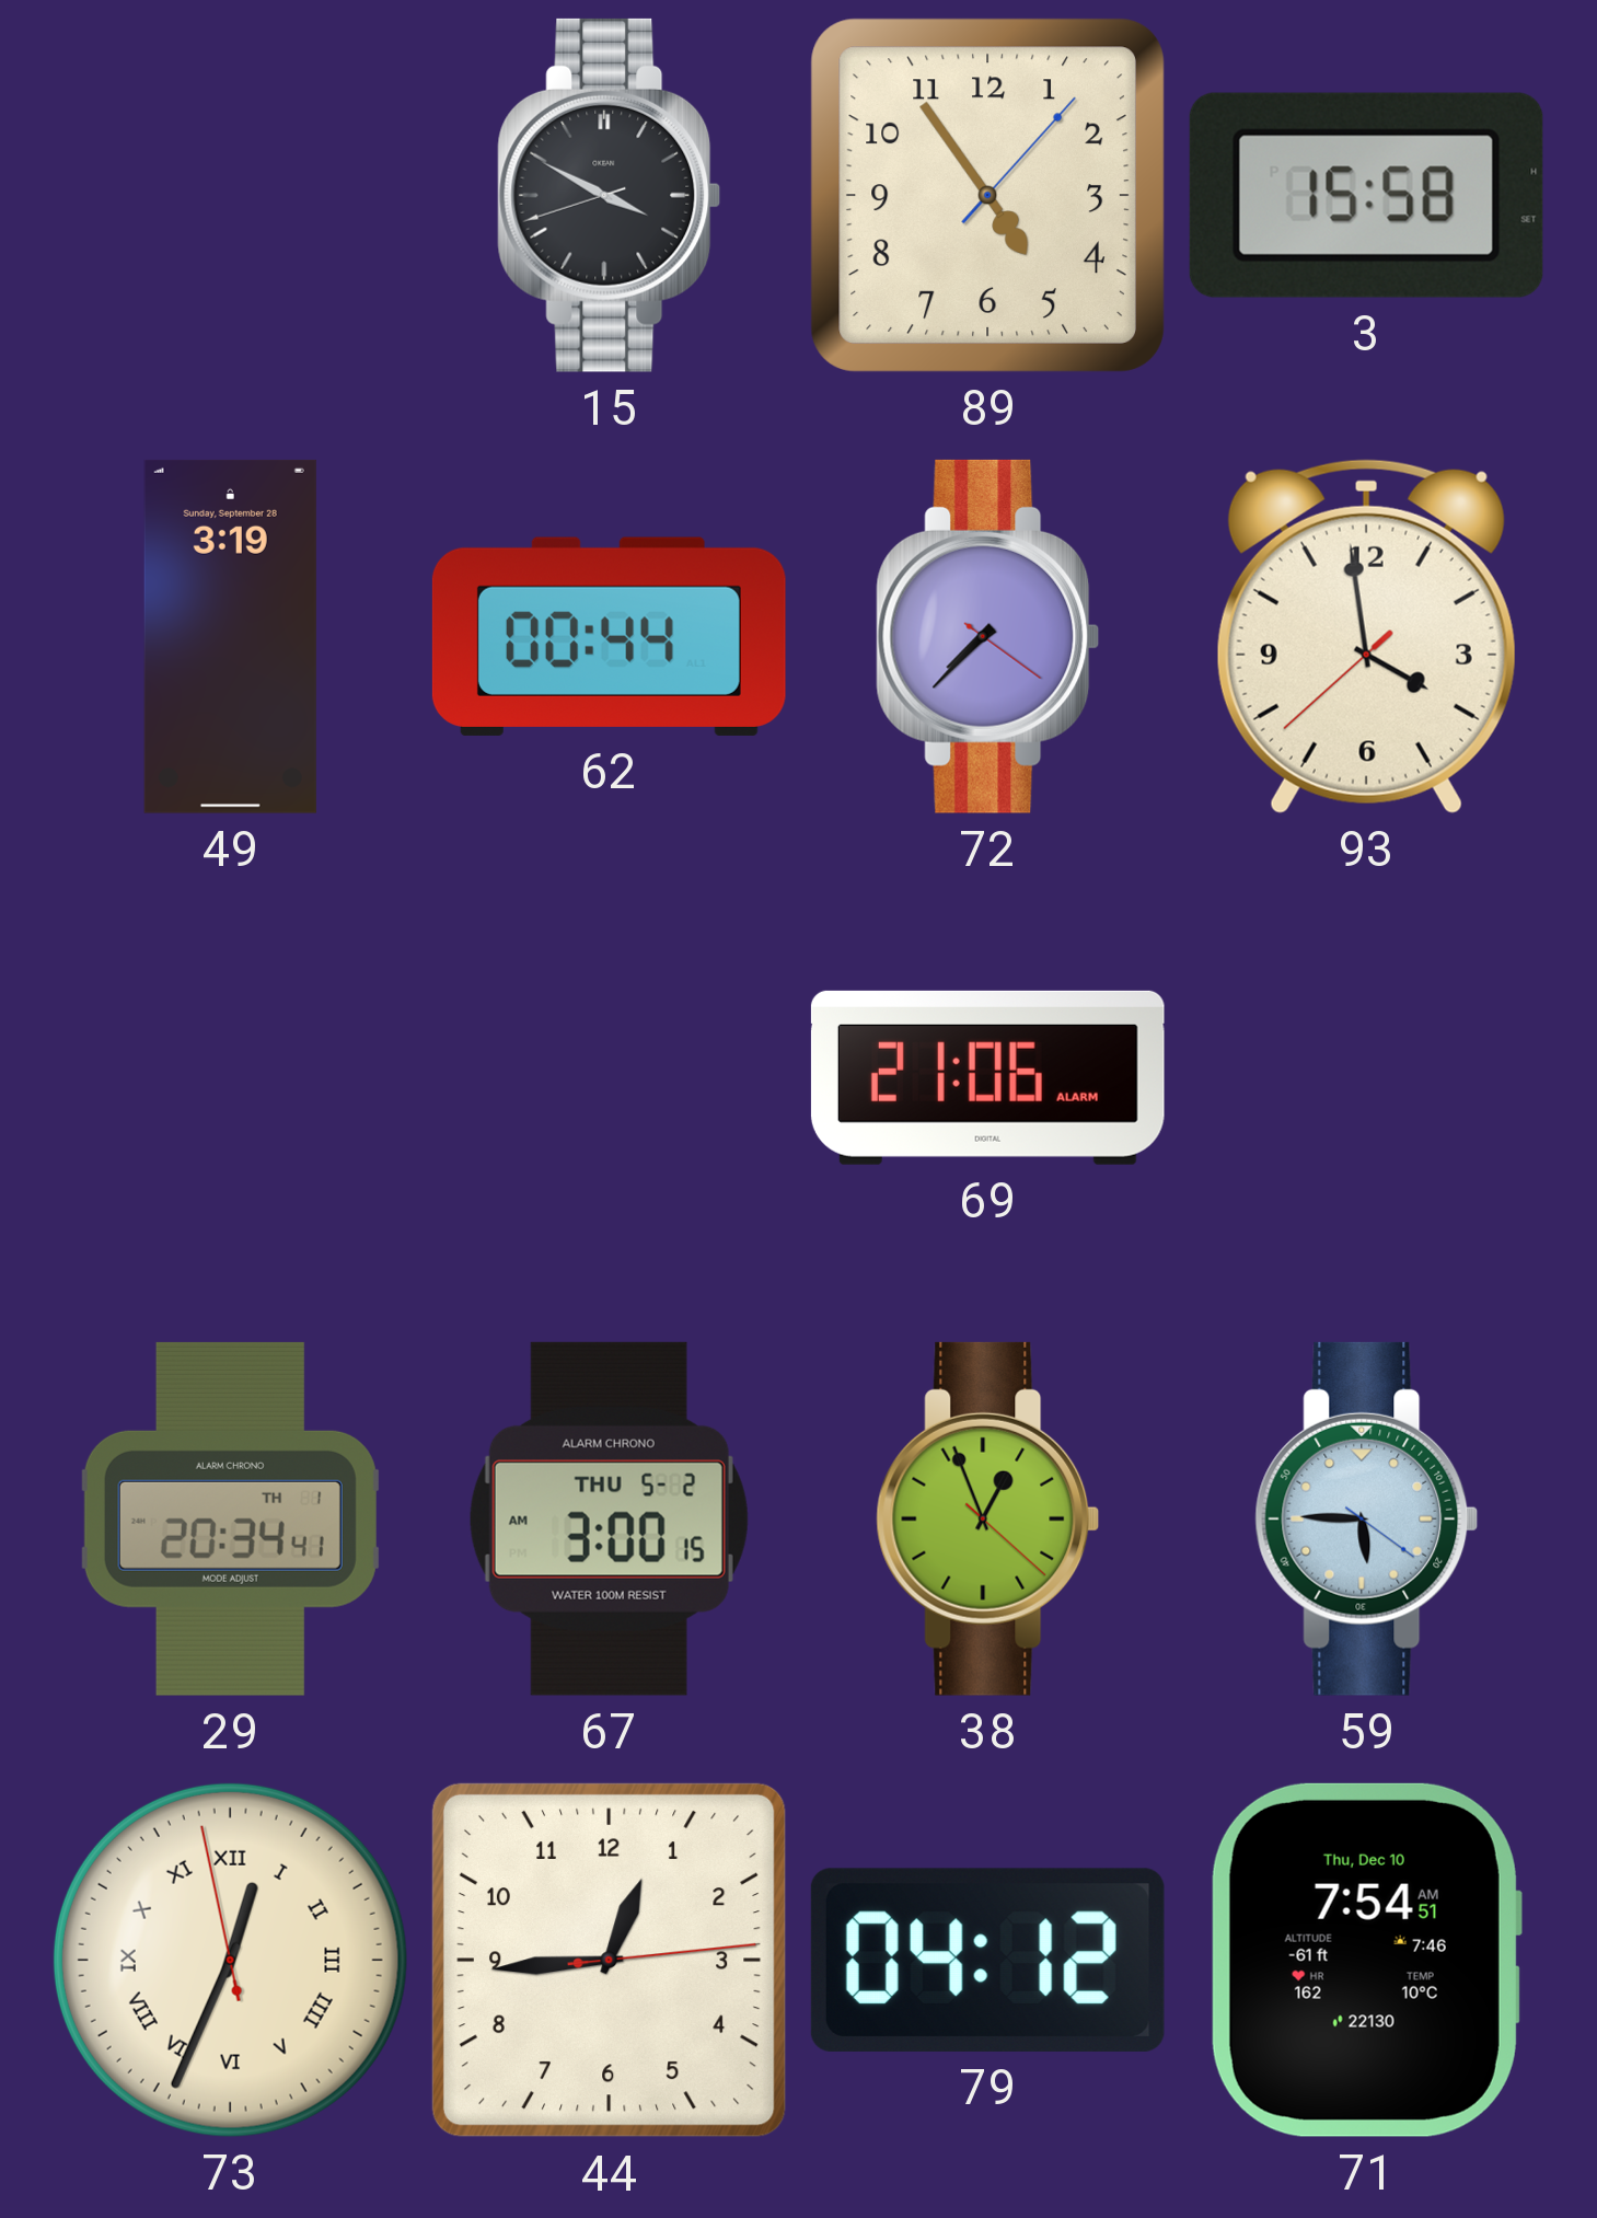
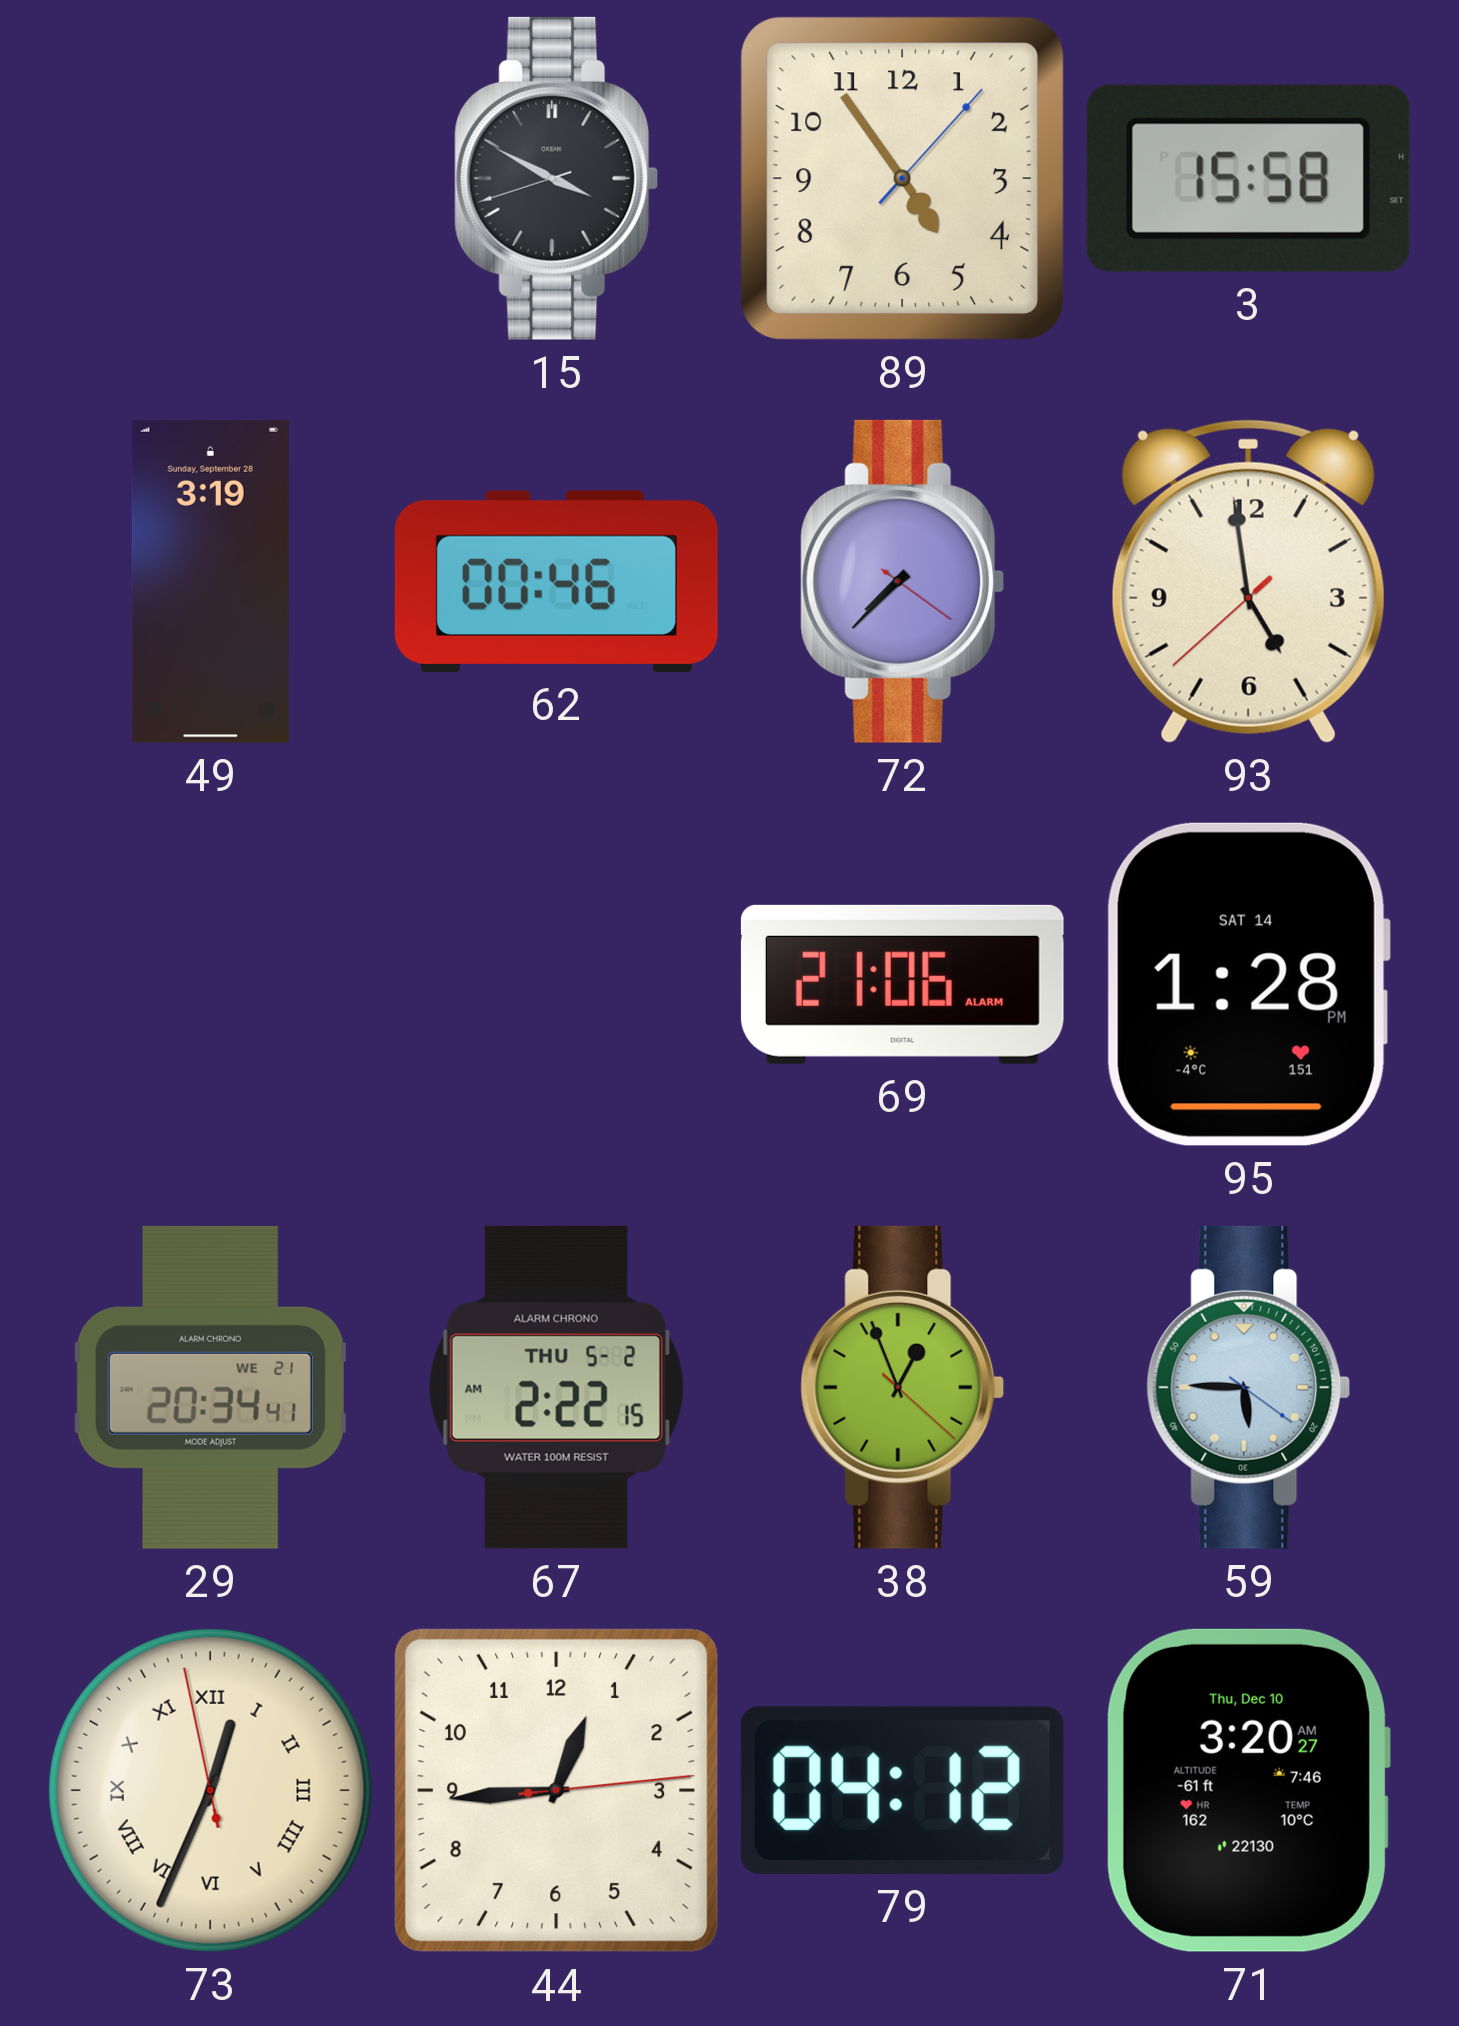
62: 00:44 -> 00:46
93: 3:58 -> 4:58
95: none -> 1:28
29 date: TH 1 -> WE 21
67: 3:00 -> 2:22
71: 7:54 -> 3:20
